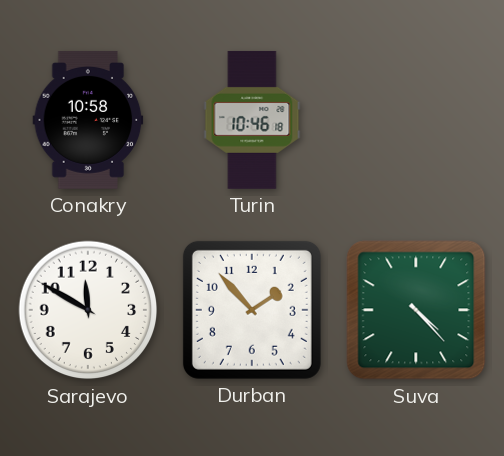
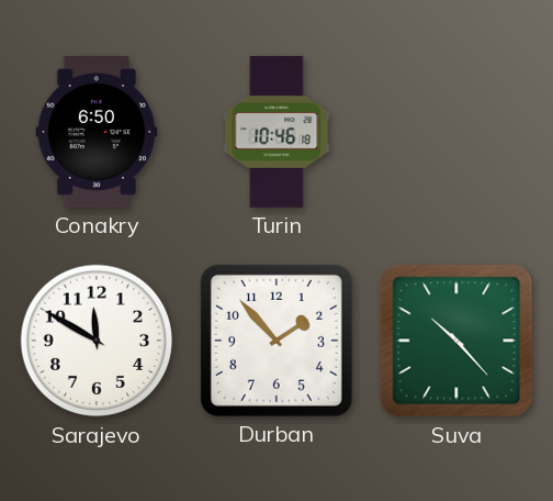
Conakry: 10:58 -> 6:50
Suva: 4:23 -> 10:23
